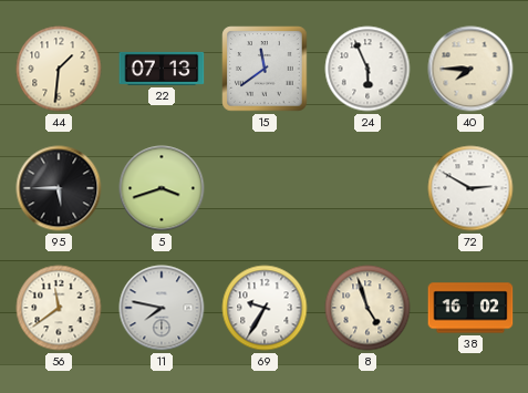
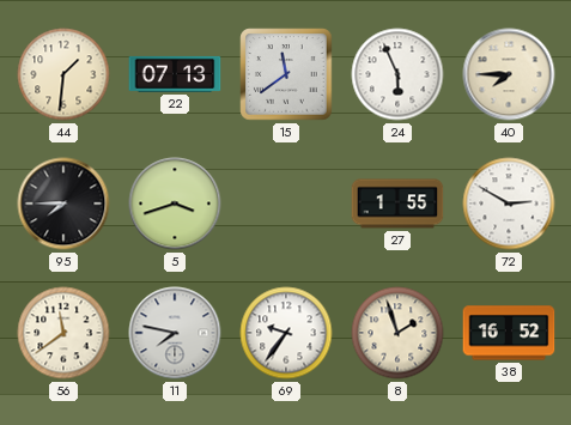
95: 5:45 -> 7:45
27: none -> 1:55
69: 9:35 -> 9:36
8: 4:57 -> 1:57
38: 16:02 -> 16:52
